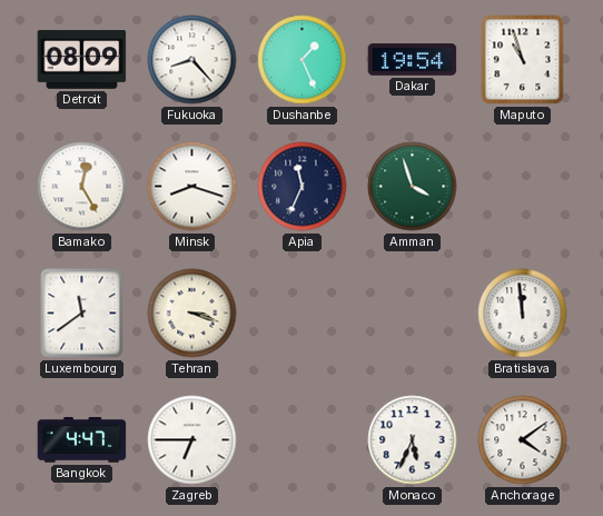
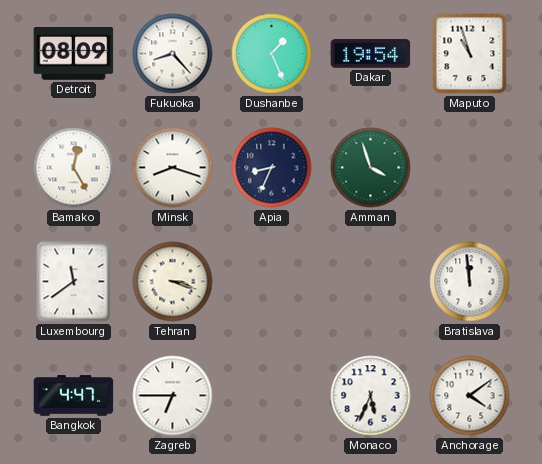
Apia: 11:34 -> 8:34
